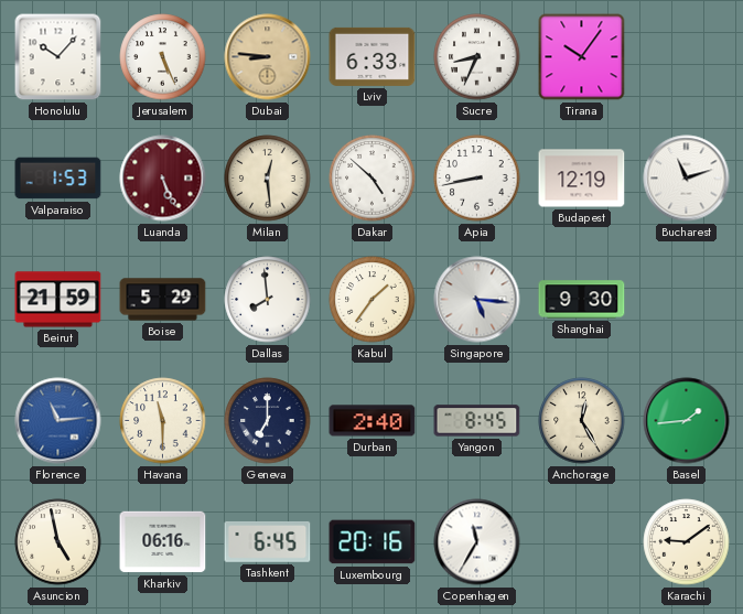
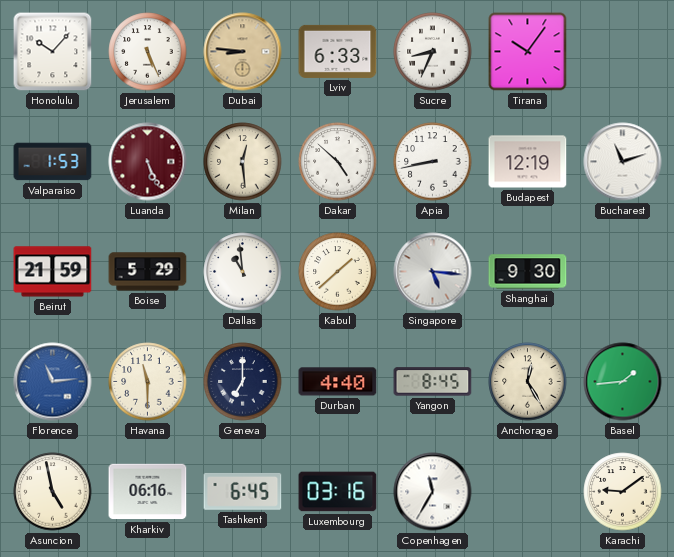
Dallas: 7:59 -> 10:59
Kabul: 1:36 -> 1:38
Durban: 2:40 -> 4:40
Luxembourg: 20:16 -> 03:16
